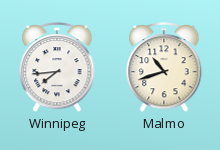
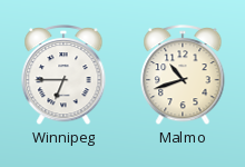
Winnipeg: 7:44 -> 6:45
